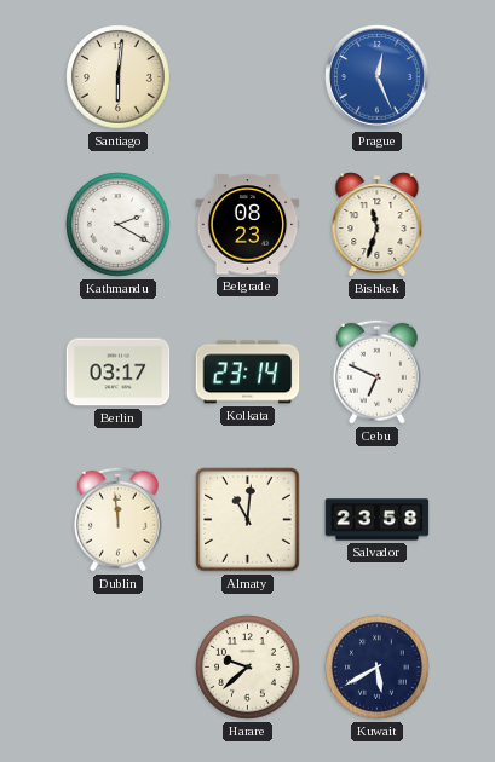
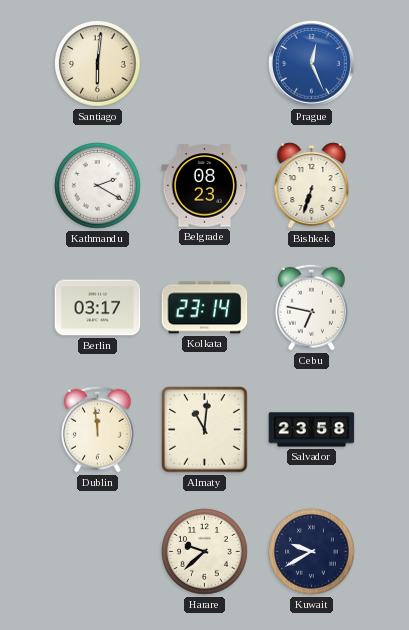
Bishkek: 11:33 -> 6:33
Cebu: 6:49 -> 6:47
Kuwait: 5:40 -> 9:40
